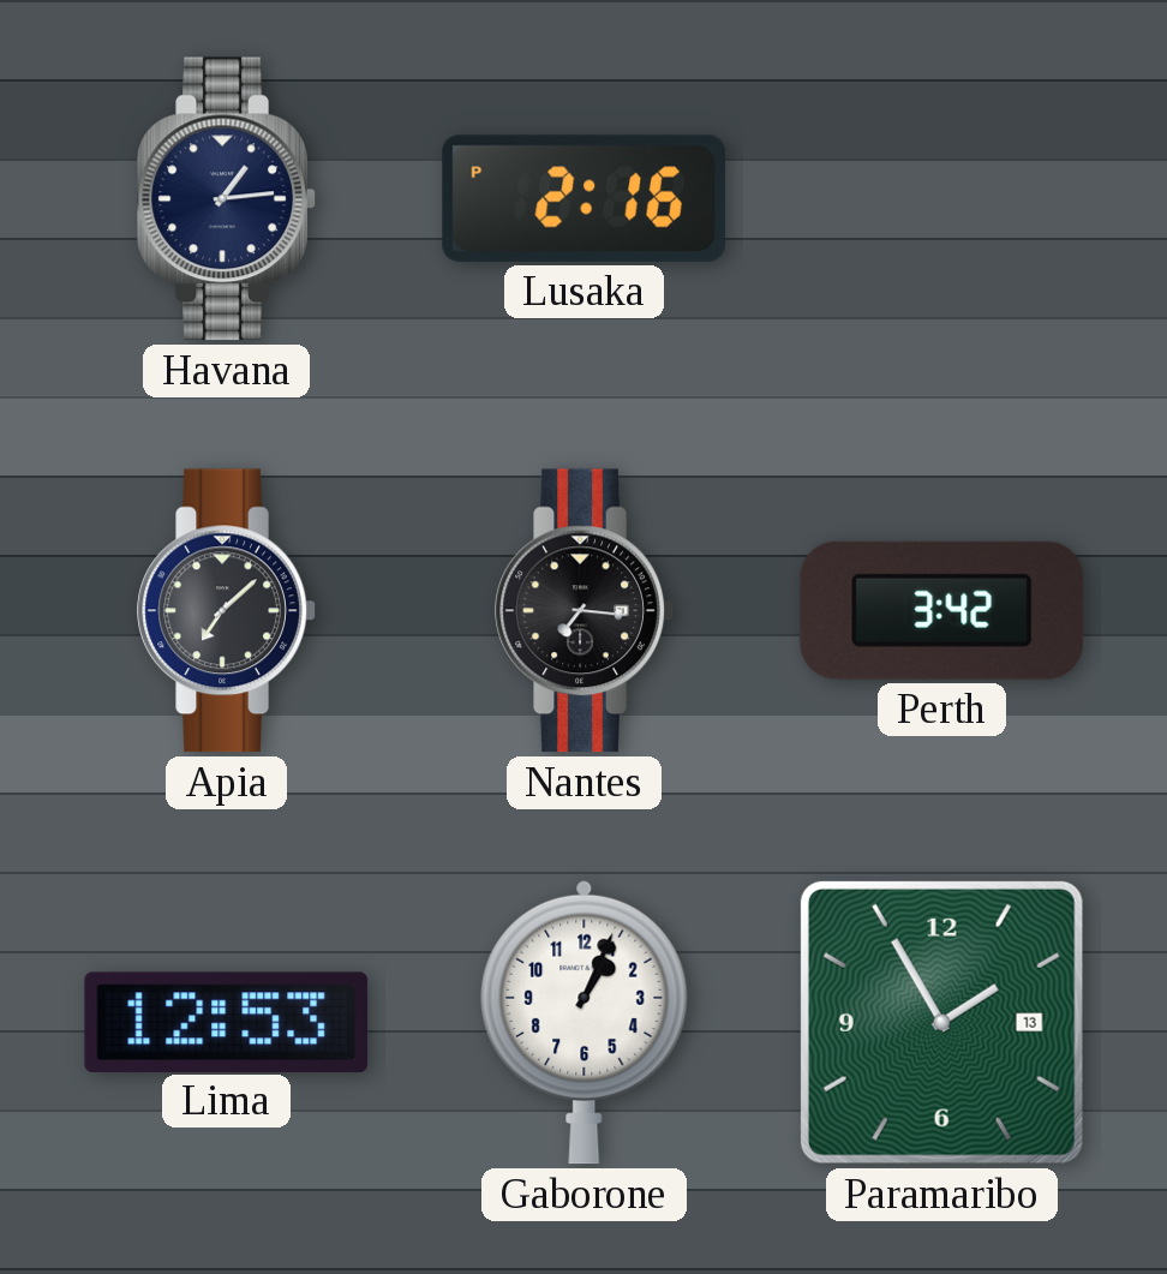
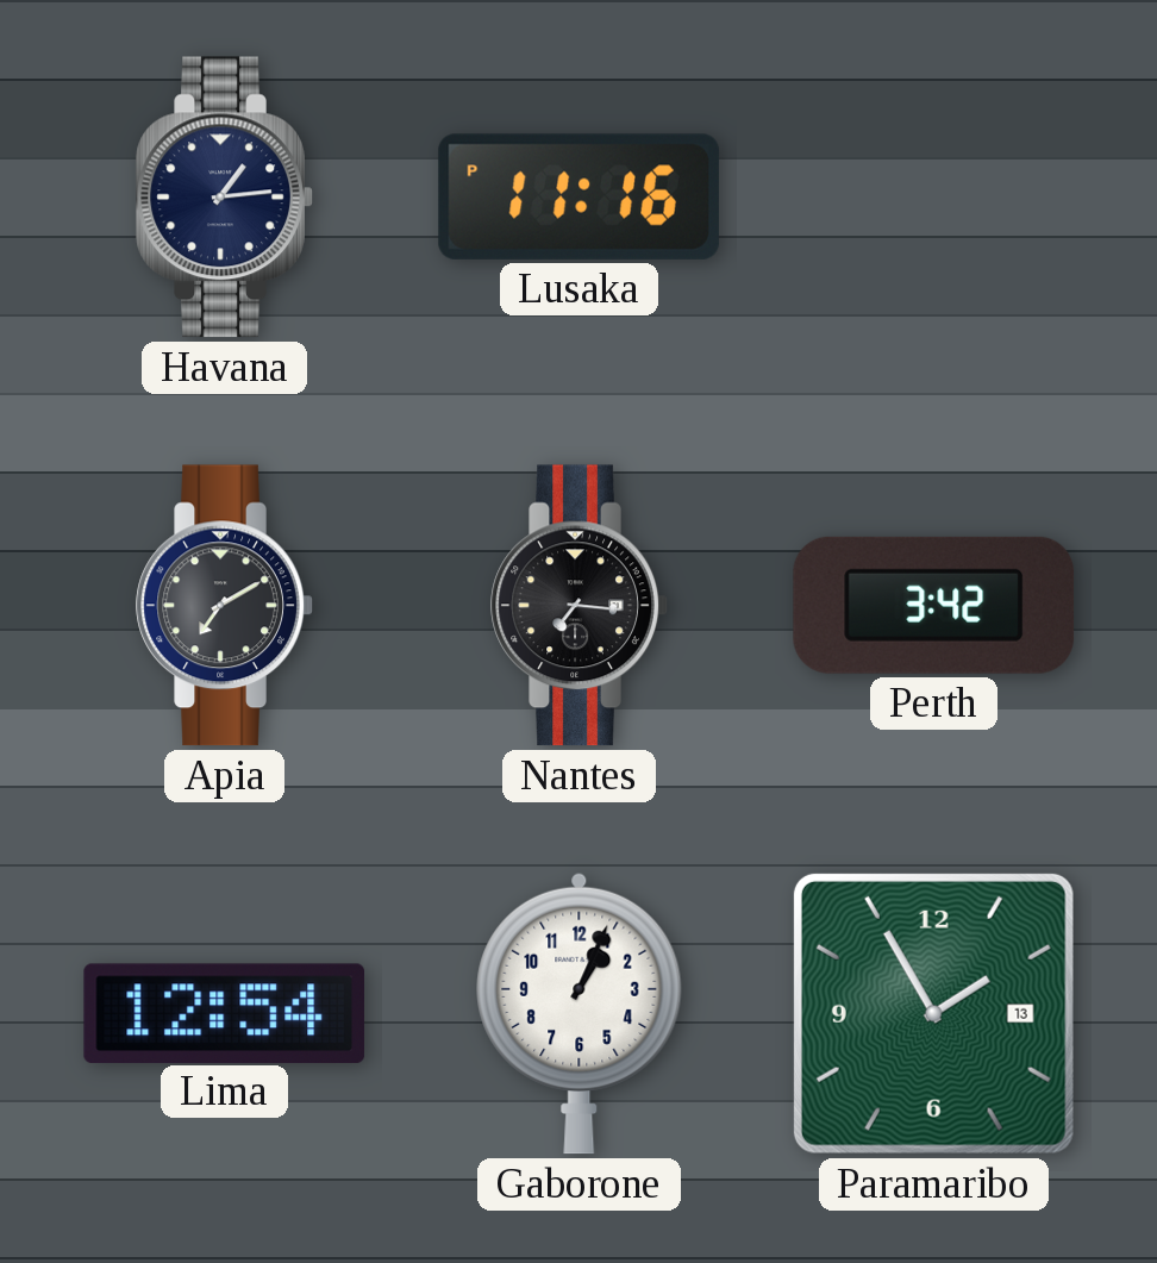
Lusaka: 2:16 -> 11:16
Apia: 7:08 -> 7:10
Lima: 12:53 -> 12:54
